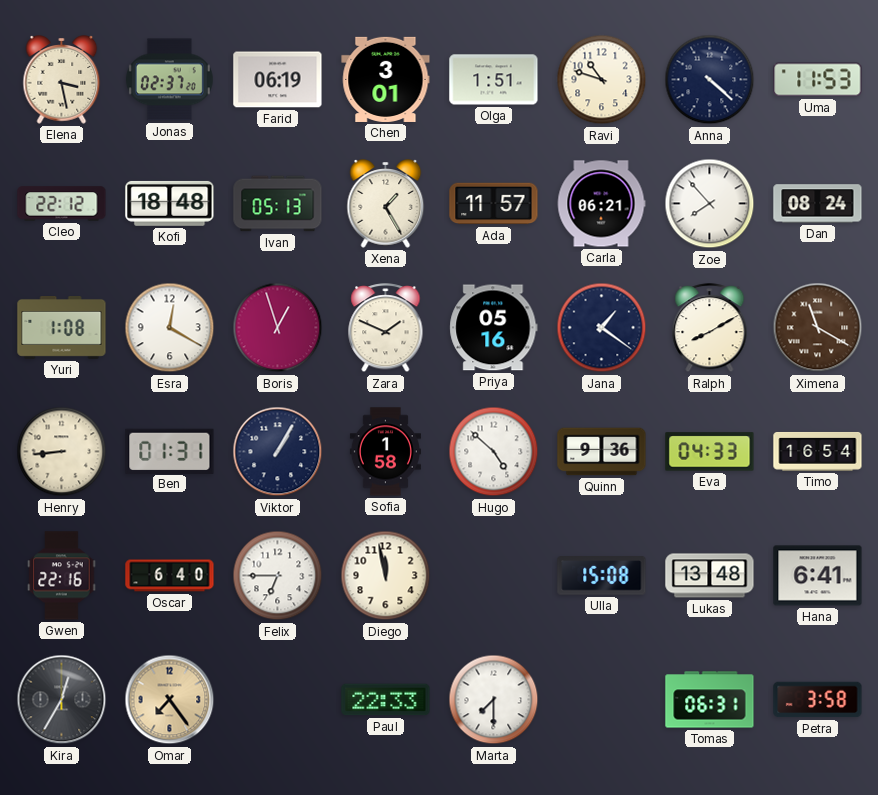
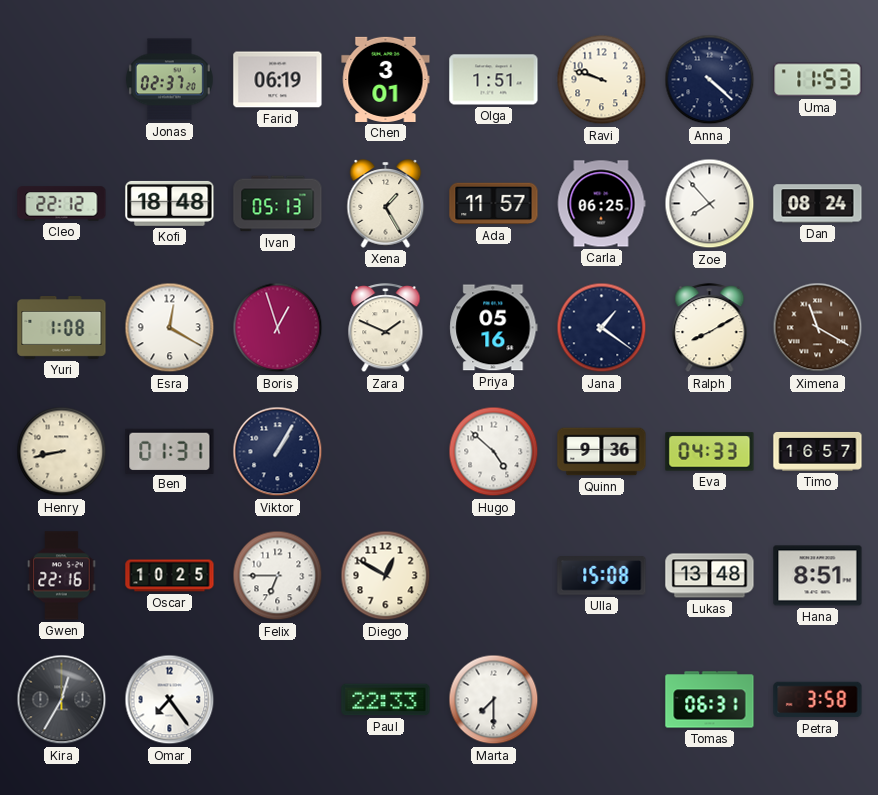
Elena: 3:28 -> none
Ravi: 10:48 -> 9:48
Carla: 06:21 -> 06:25
Henry: 8:44 -> 8:43
Sofia: 1:58 -> none
Timo: 16:54 -> 16:57
Oscar: 6:40 -> 10:25
Diego: 11:58 -> 12:50
Hana: 6:41 -> 8:51
Omar dial: champagne -> white
